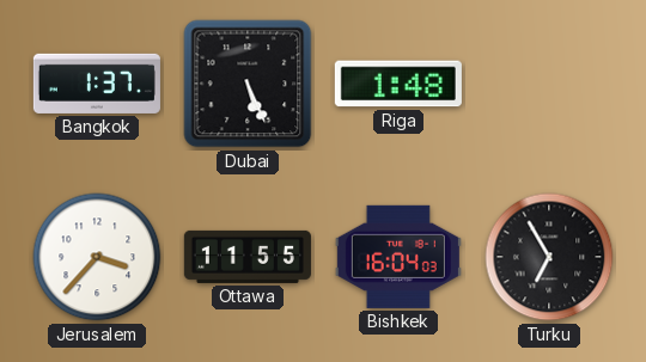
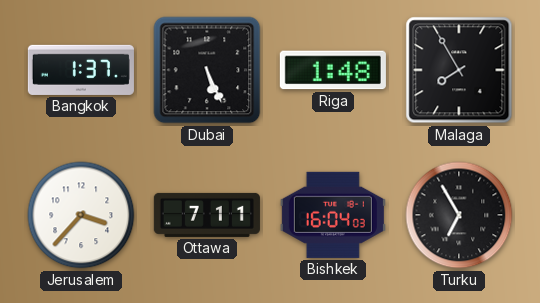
Malaga: none -> 7:55
Ottawa: 11:55 -> 7:11
